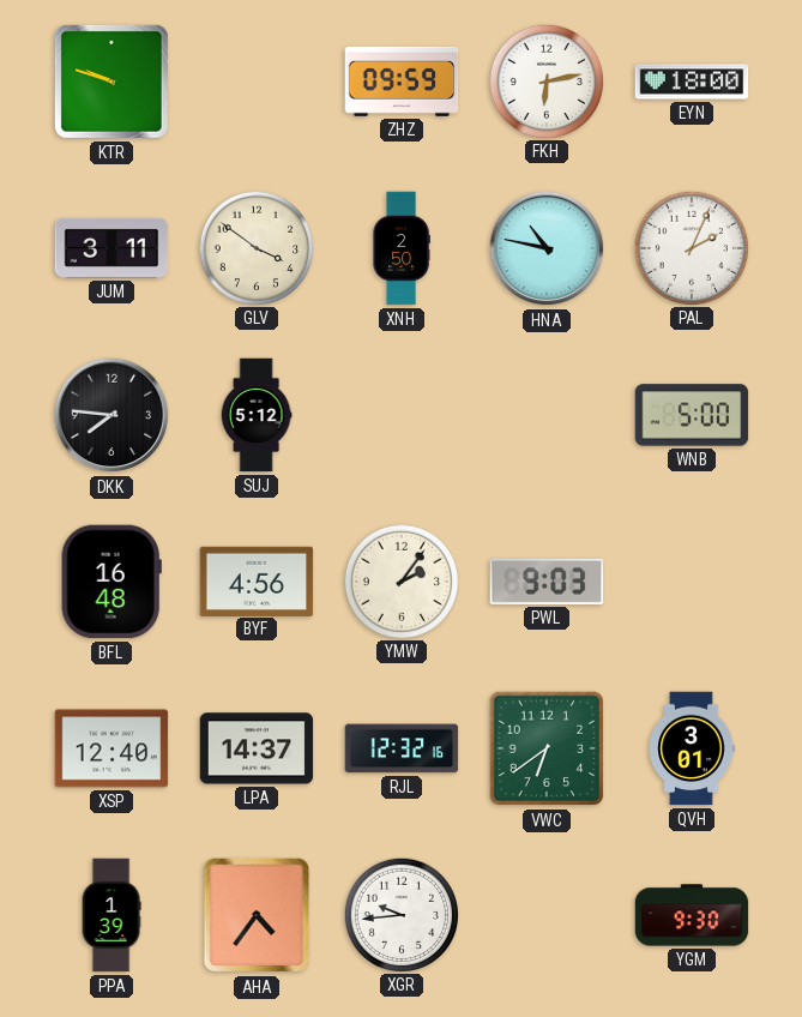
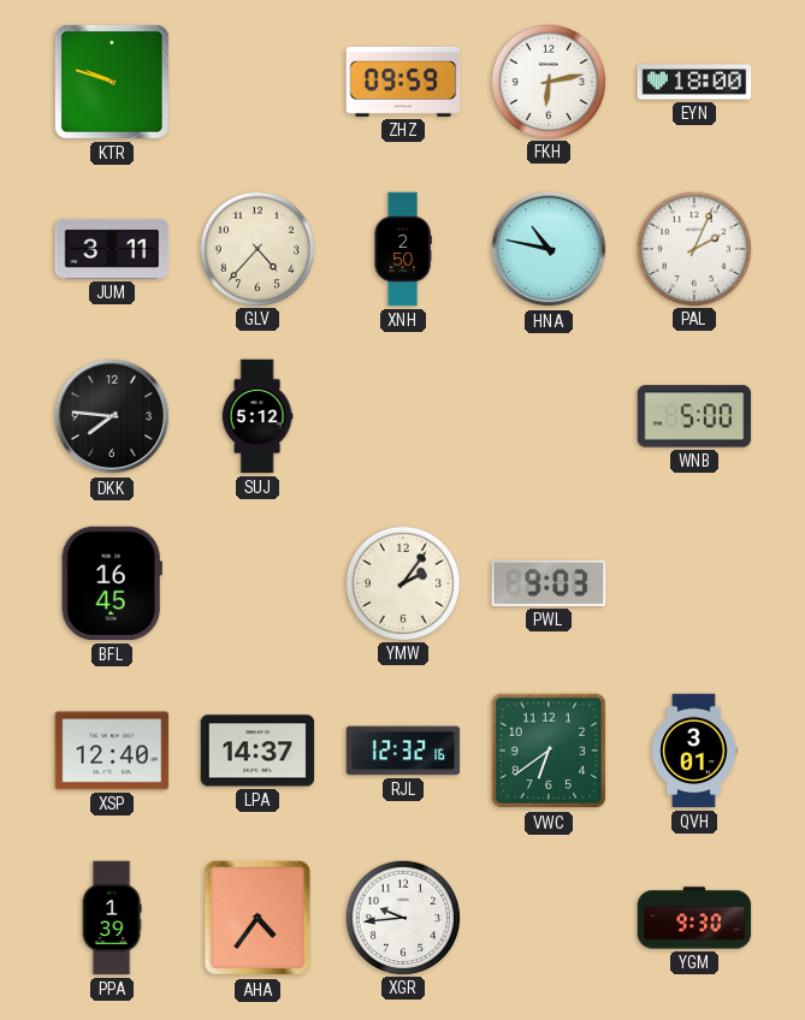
GLV: 3:51 -> 4:37
BFL: 16:48 -> 16:45
BYF: 4:56 -> none
